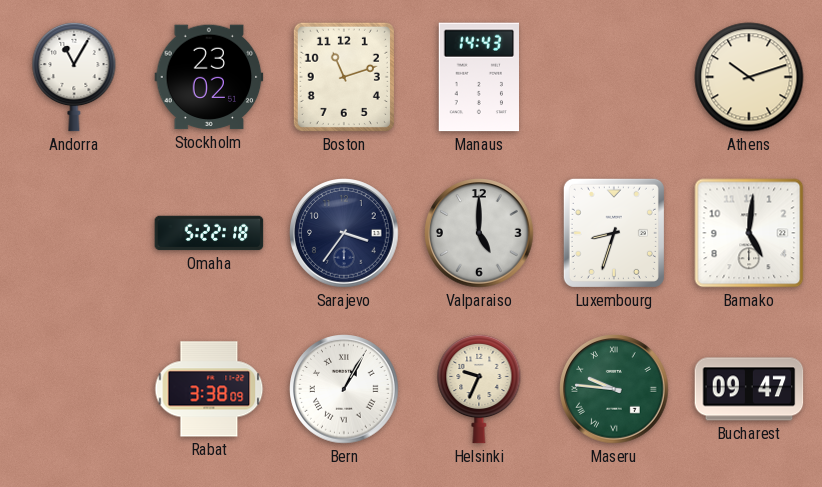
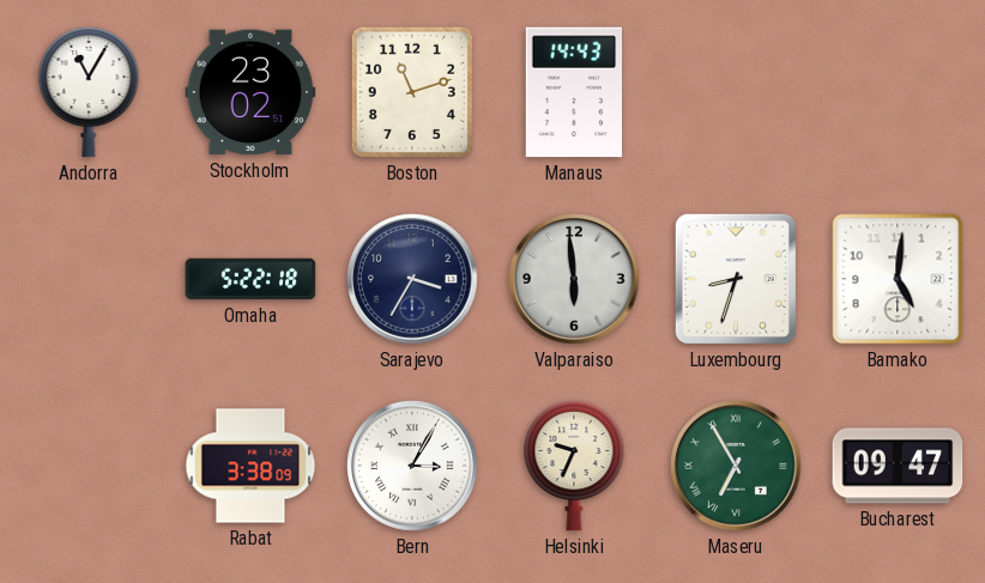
Athens: 10:12 -> none
Sarajevo: 3:36 -> 3:35
Valparaiso: 5:00 -> 5:59
Bern: 1:05 -> 3:05
Maseru: 9:46 -> 6:55
